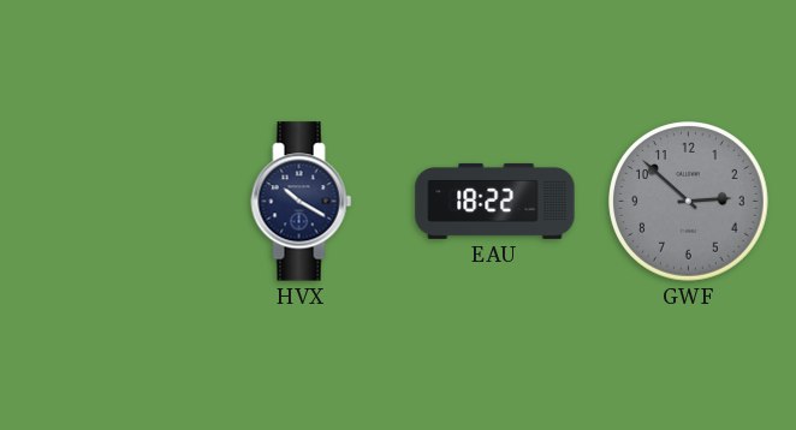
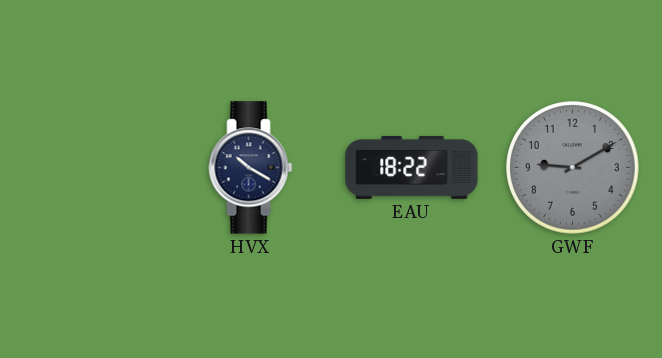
GWF: 2:52 -> 9:10
